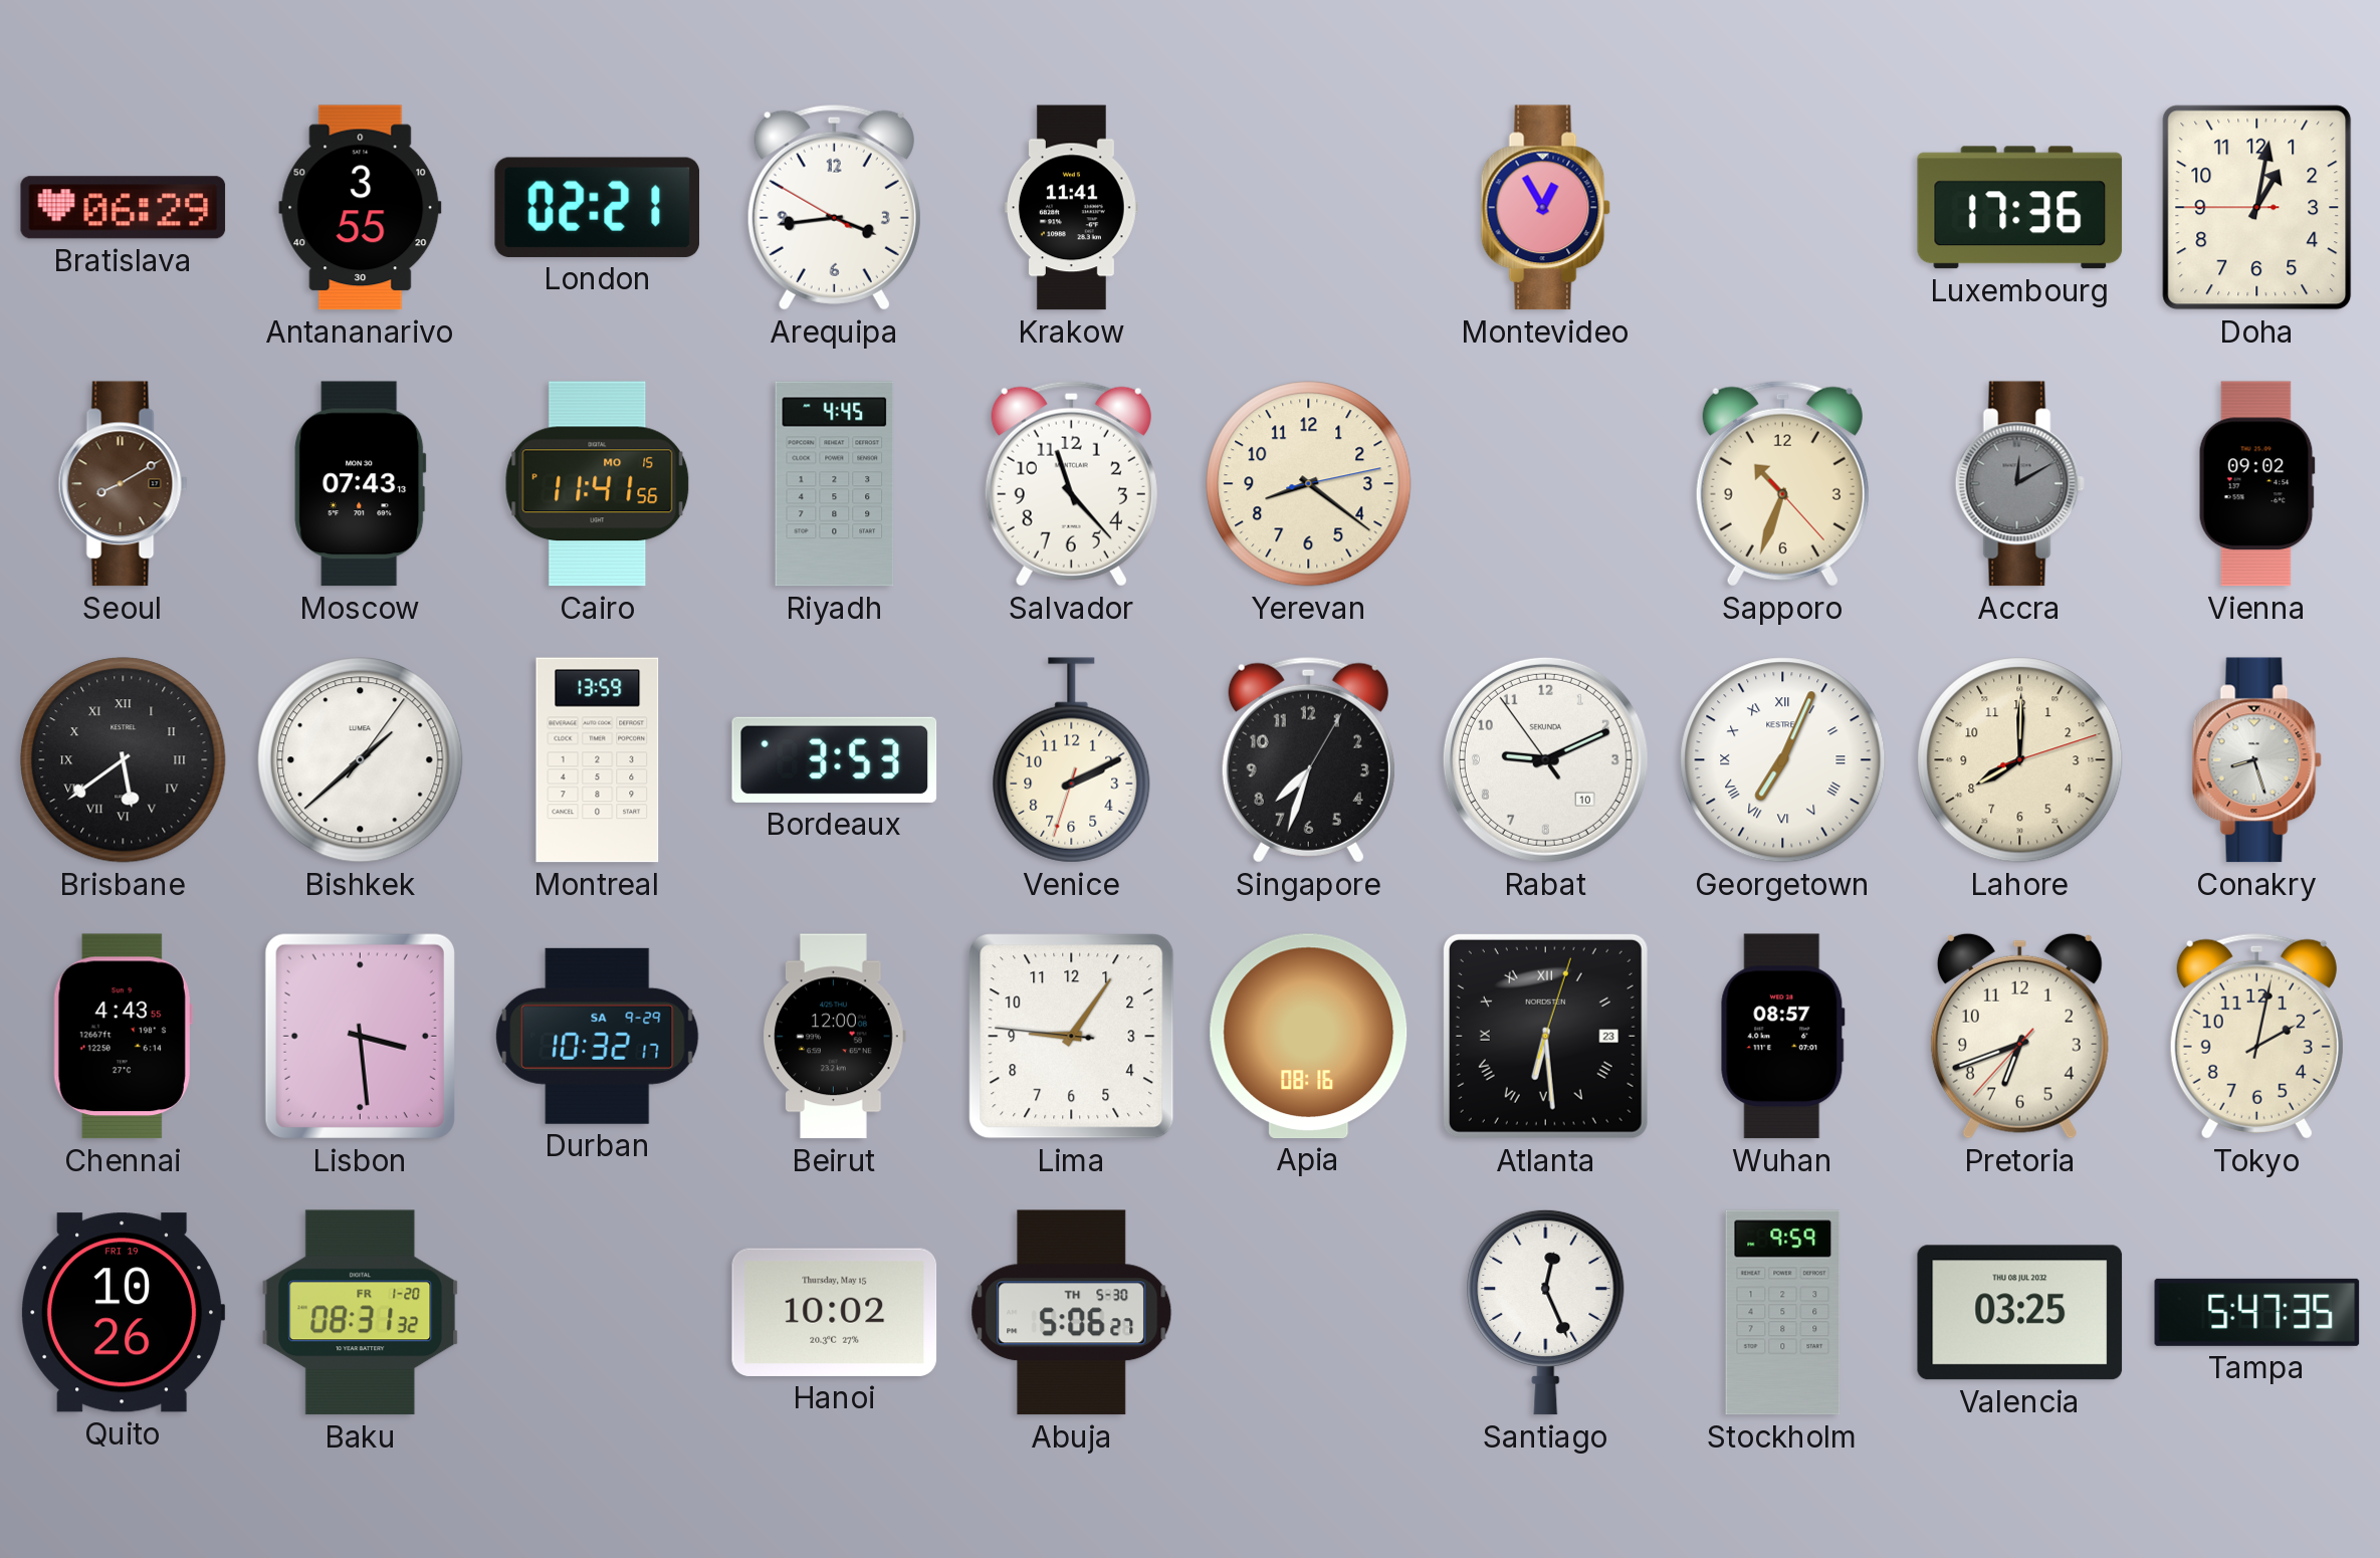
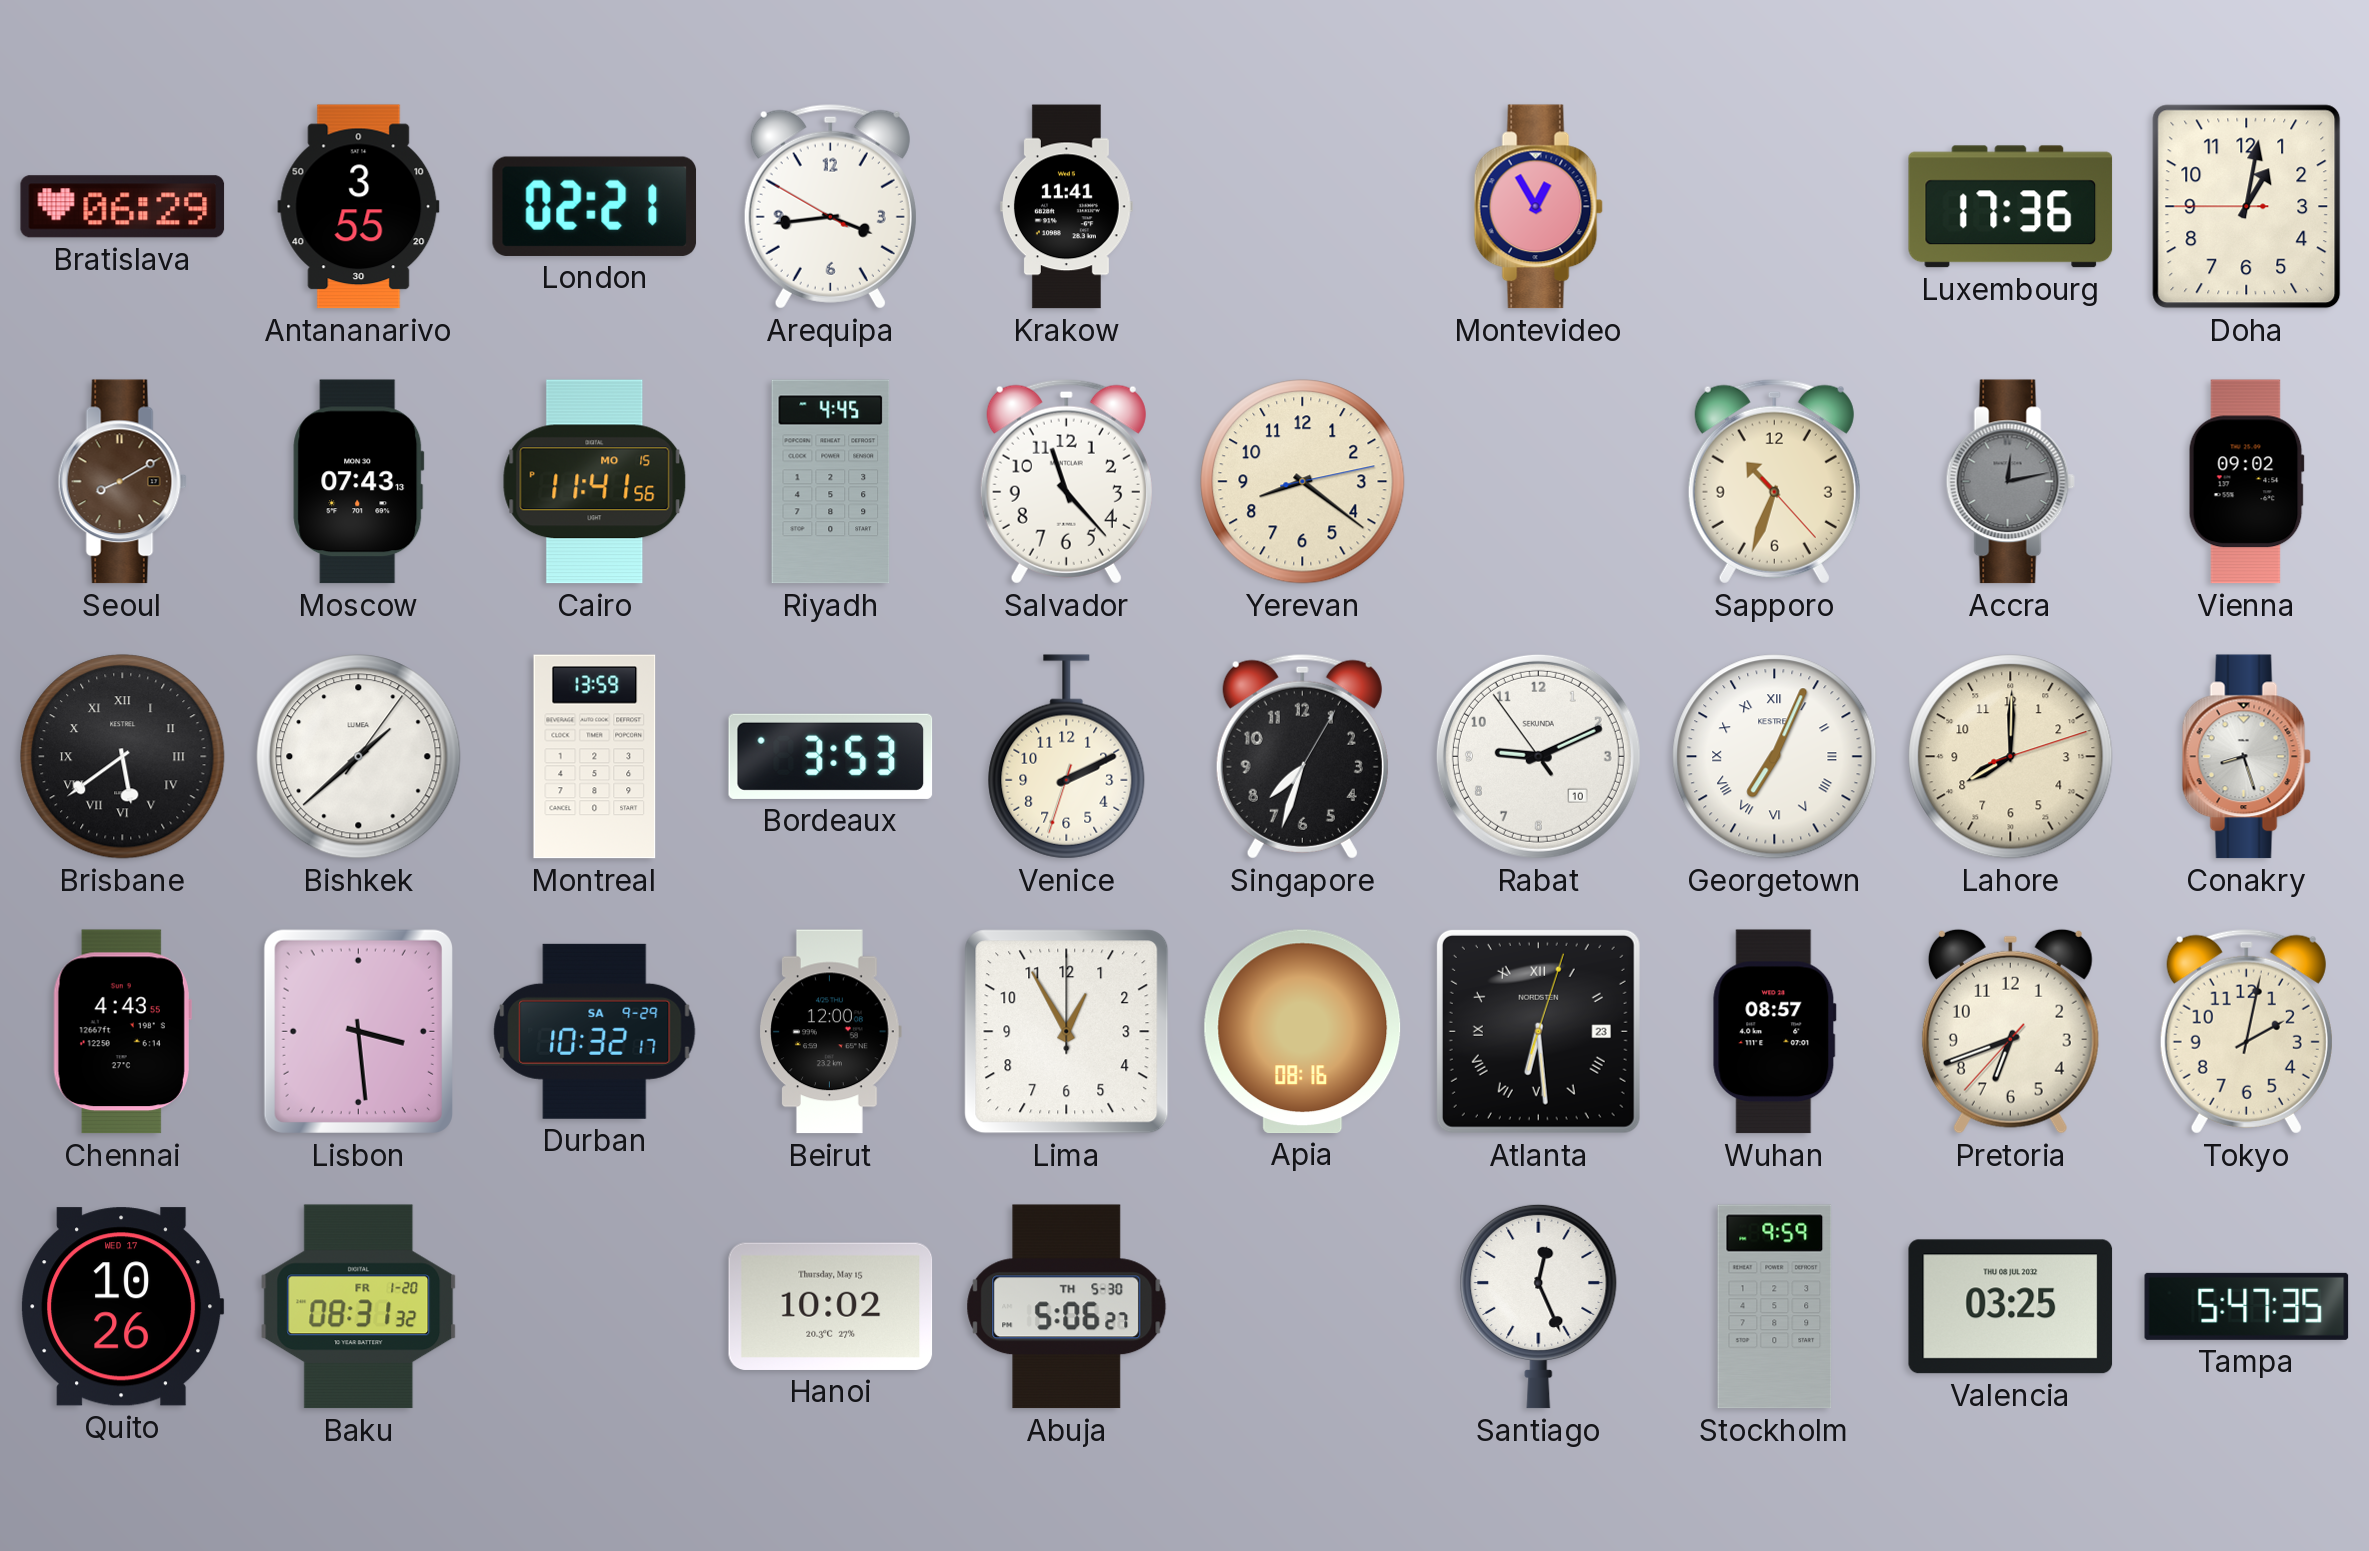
Accra: 12:10 -> 12:13
Lima: 9:05 -> 12:55
Quito date: FRI 19 -> WED 17
